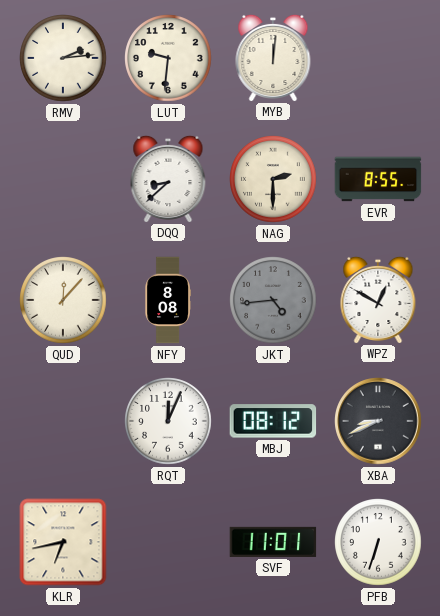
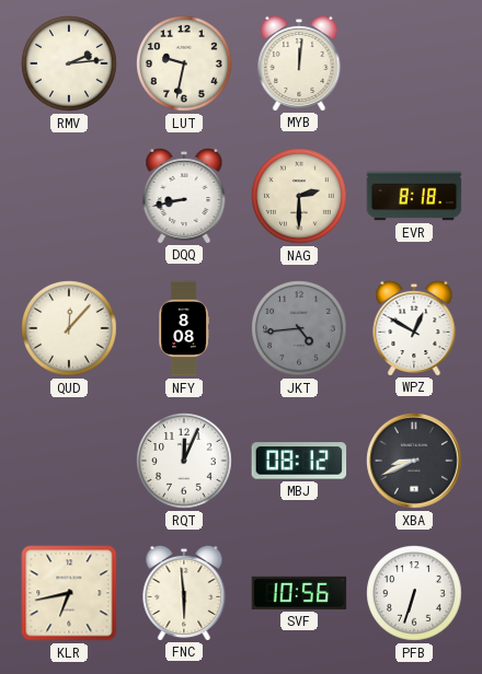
LUT: 9:31 -> 9:32
DQQ: 8:38 -> 8:43
EVR: 8:55 -> 8:18
FNC: none -> 5:59
SVF: 11:01 -> 10:56
